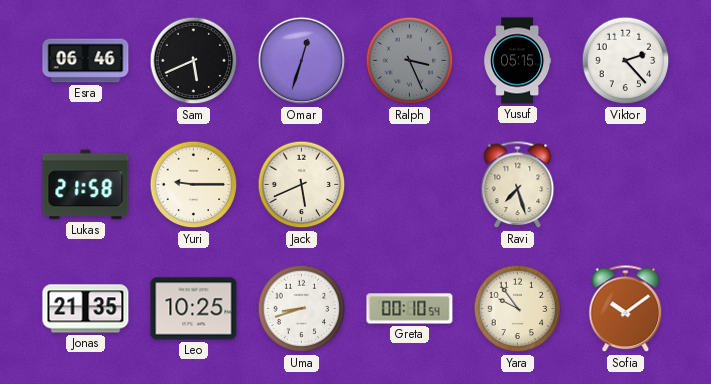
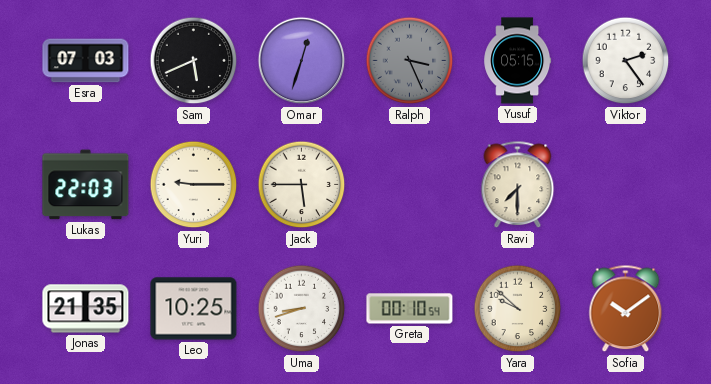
Esra: 06:46 -> 07:03
Viktor: 2:23 -> 2:24
Lukas: 21:58 -> 22:03
Jack: 5:41 -> 5:45
Ravi: 7:27 -> 7:30
Yara: 9:54 -> 9:52
